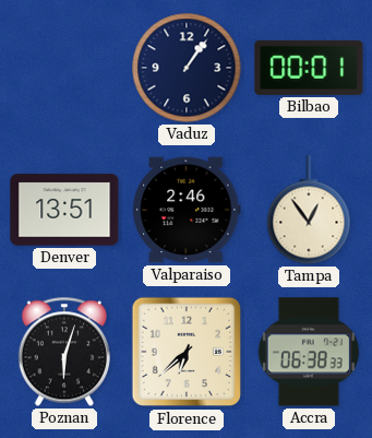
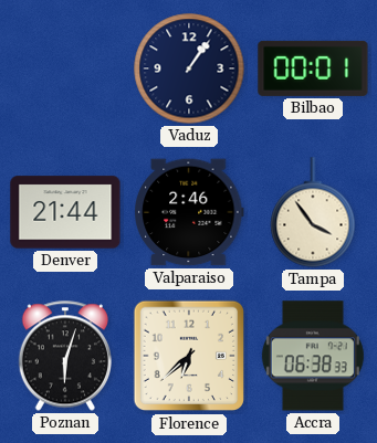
Denver: 13:51 -> 21:44
Tampa: 12:54 -> 3:54
